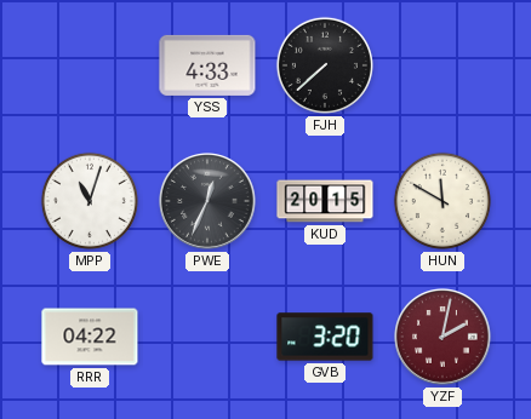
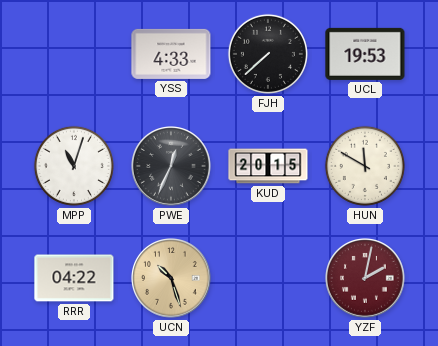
UCL: none -> 19:53
UCN: none -> 10:27
GVB: 3:20 -> none
